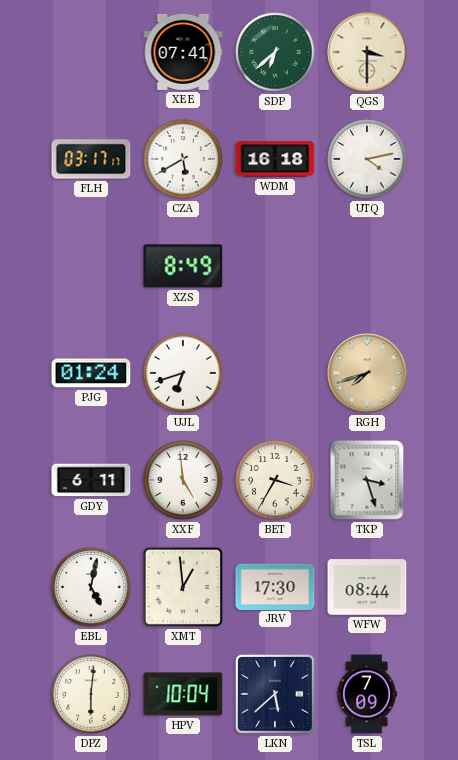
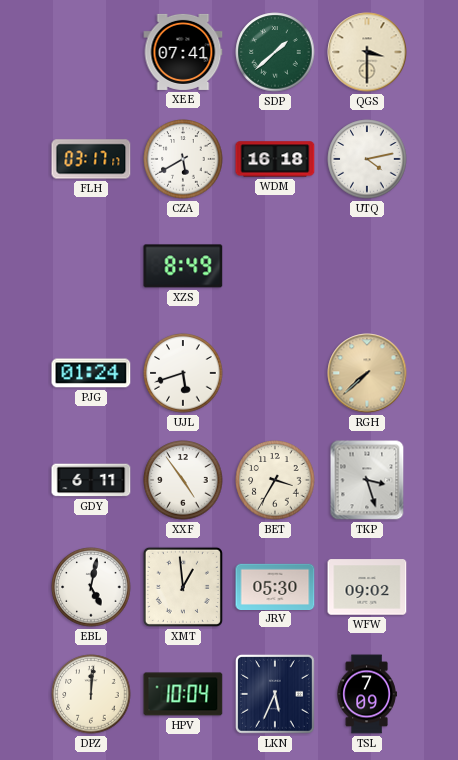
SDP: 6:38 -> 1:38
UJL: 6:42 -> 5:42
RGH: 7:42 -> 7:38
XXF: 4:59 -> 4:54
JRV: 17:30 -> 05:30
WFW: 08:44 -> 09:02
DPZ: 6:01 -> 12:01
LKN: 5:38 -> 5:34
